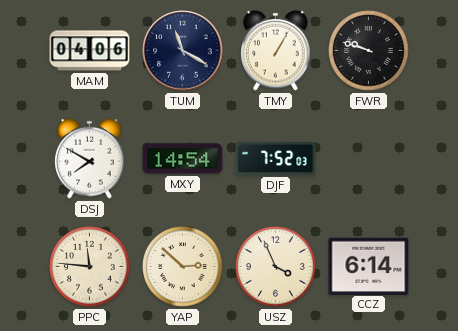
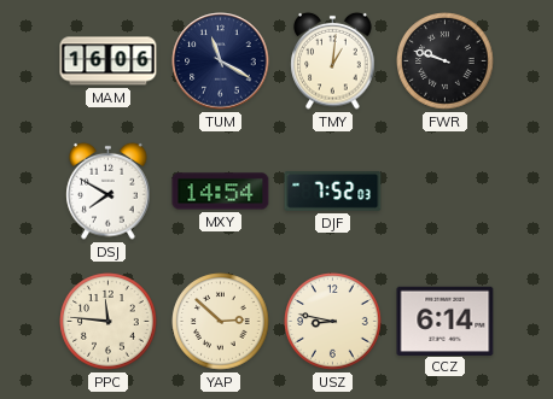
MAM: 04:06 -> 16:06
TMY: 1:05 -> 1:01
USZ: 3:56 -> 8:47
